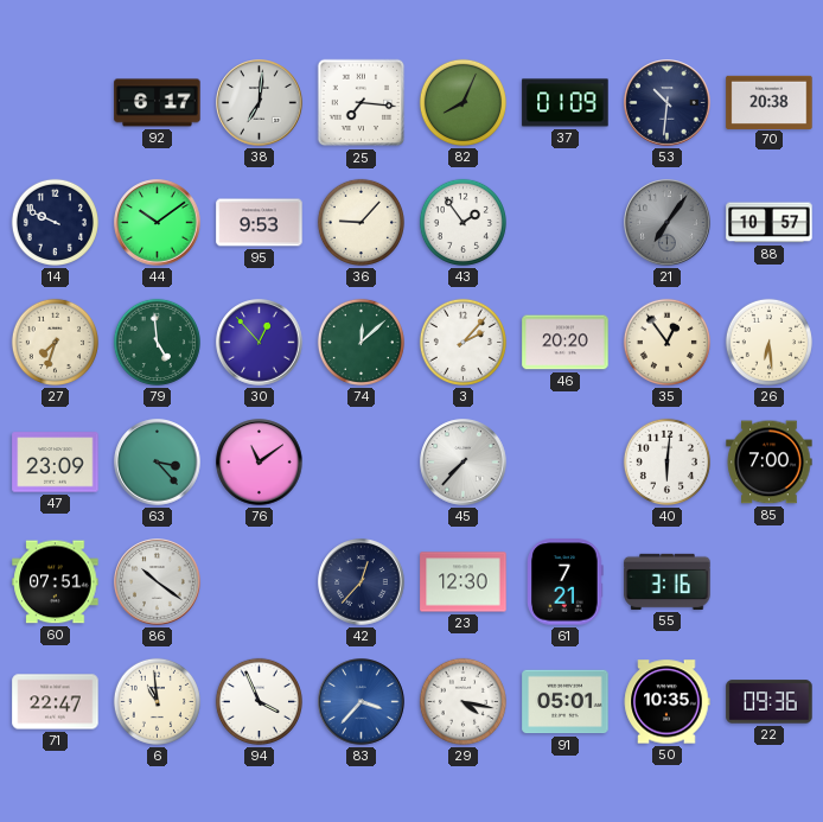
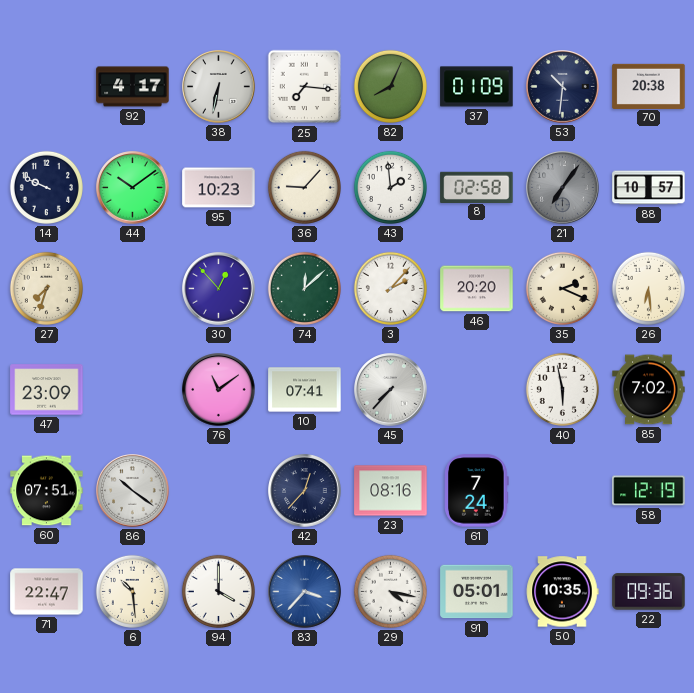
92: 6:17 -> 4:17
38: 7:01 -> 6:32
95: 9:53 -> 10:23
43: 1:54 -> 1:59
8: none -> 02:58
79: 4:59 -> none
35: 12:54 -> 2:19
63: 3:23 -> none
10: none -> 07:41
40: 6:01 -> 5:58
85: 7:00 -> 7:02
23: 12:30 -> 08:16
61: 7:21 -> 7:24
55: 3:16 -> none
58: none -> 12:19
6: 10:59 -> 10:29
94: 3:56 -> 4:00
